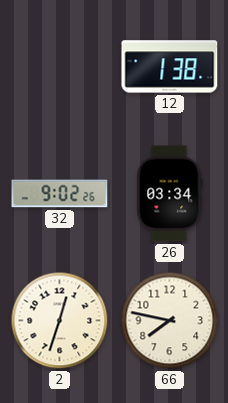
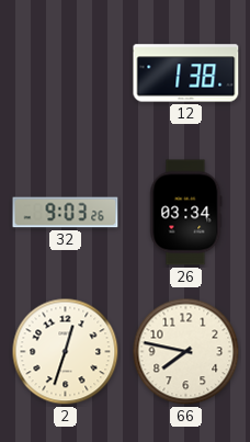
32: 9:02 -> 9:03
